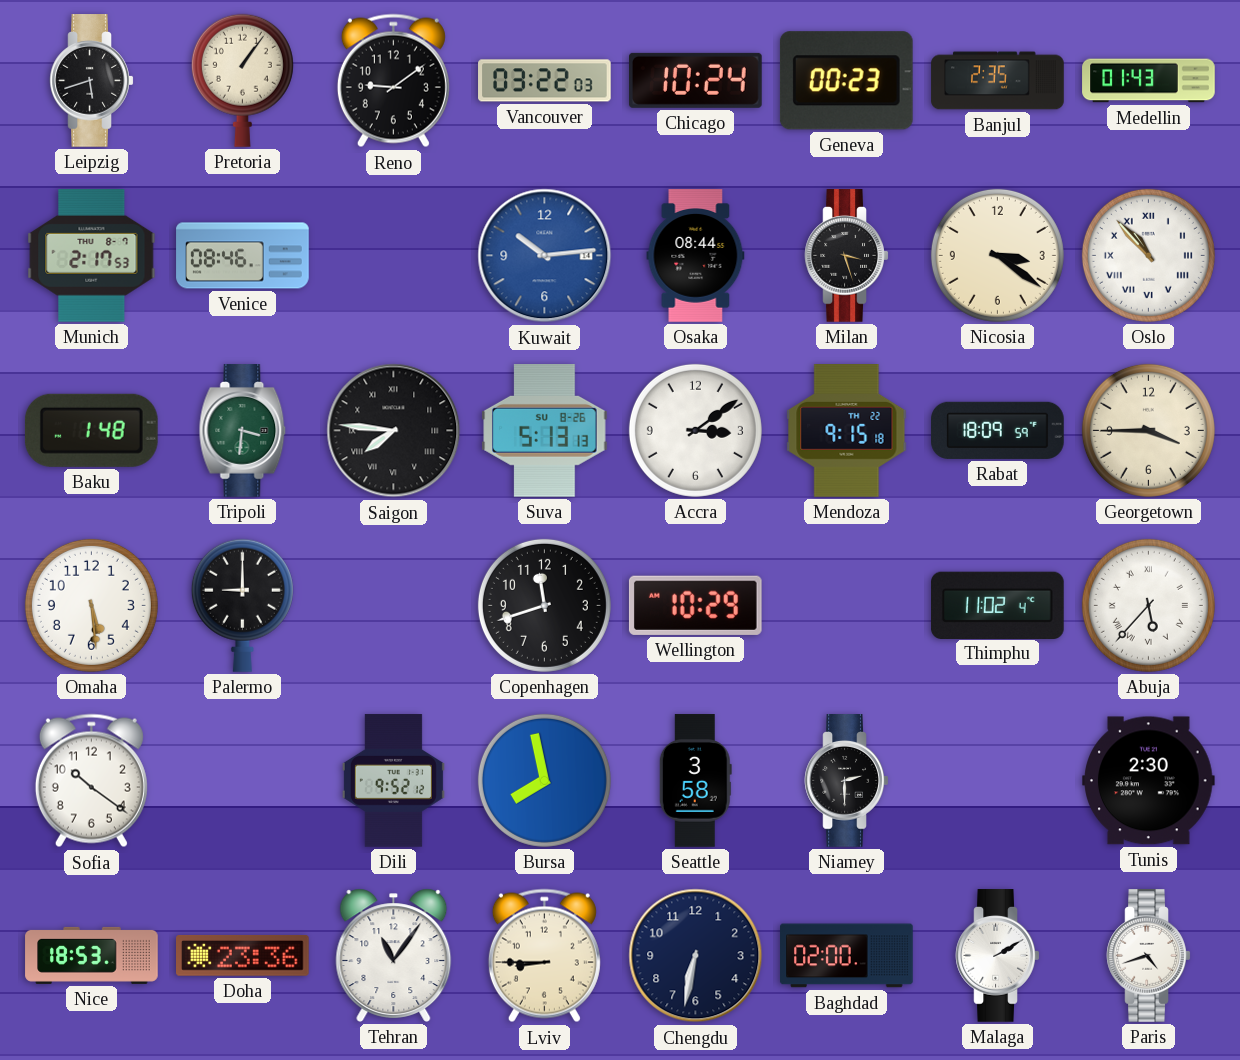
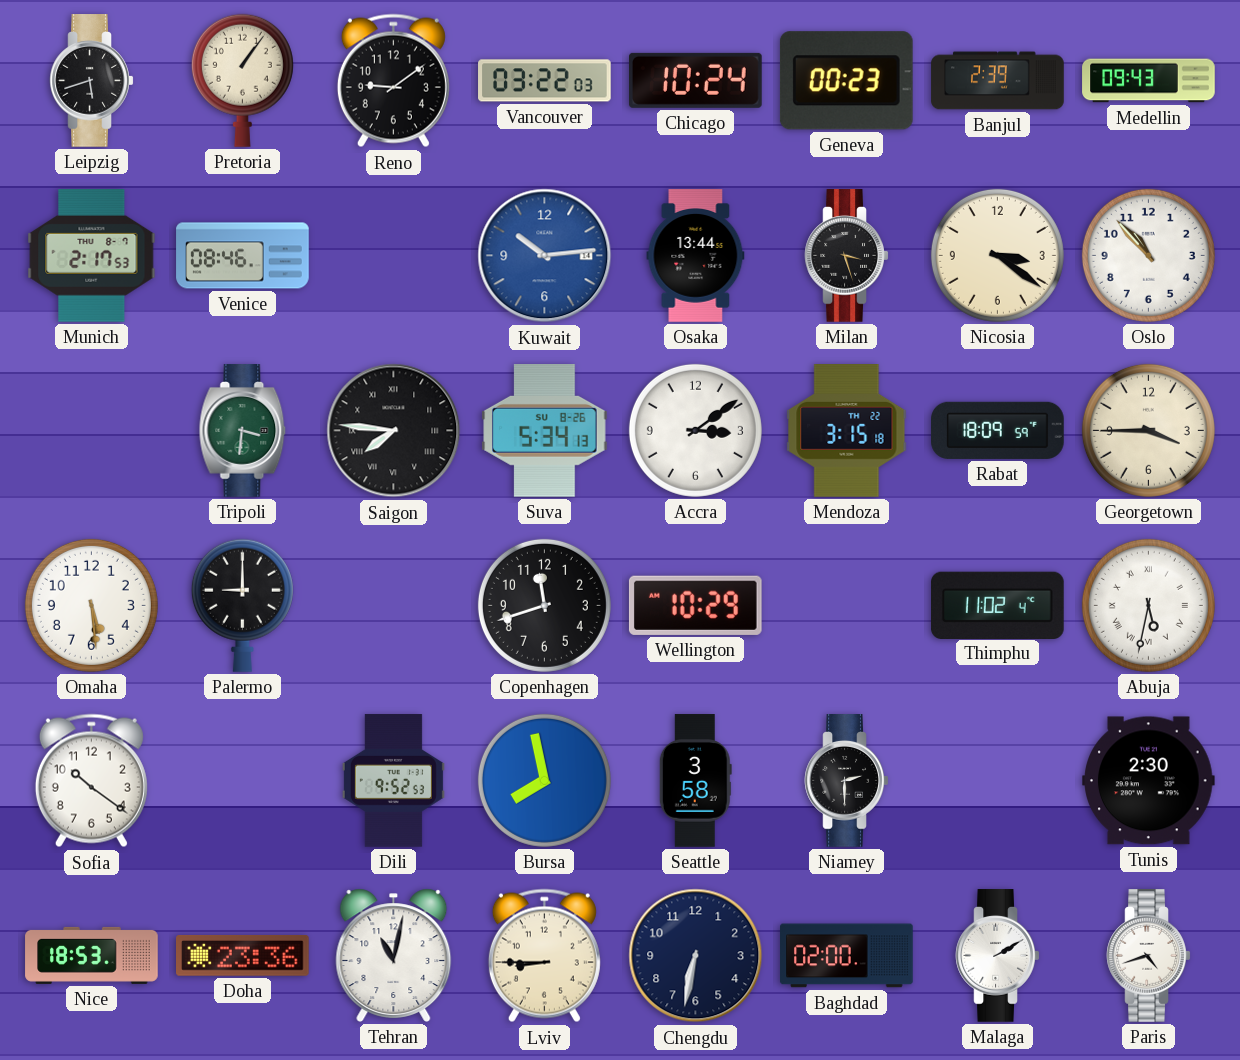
Banjul: 2:35 -> 2:39
Medellin: 01:43 -> 09:43
Osaka: 08:44 -> 13:44
Oslo numerals: Roman -> Arabic
Baku: 1:48 -> none
Suva: 5:13 -> 5:34
Mendoza: 9:15 -> 3:15
Abuja: 5:37 -> 5:32
Dili: 9:52:12 -> 9:52:53
Tehran: 11:06 -> 11:02
